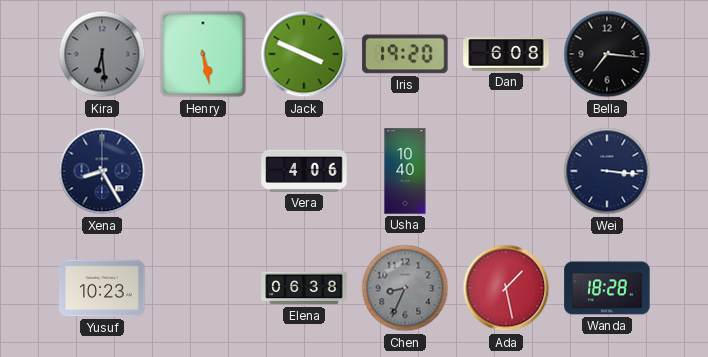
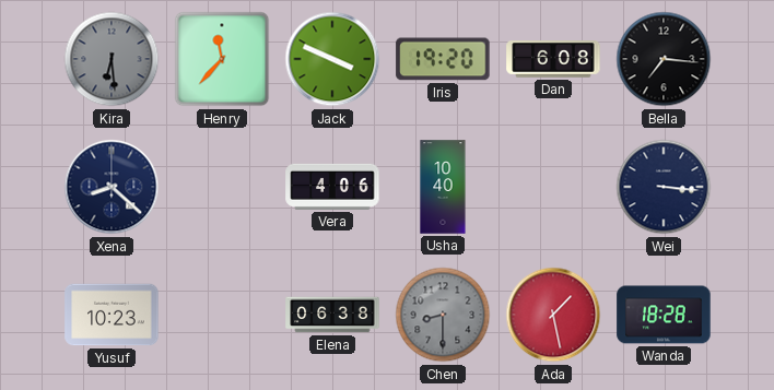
Henry: 5:28 -> 11:37
Xena: 8:25 -> 8:22
Chen: 8:34 -> 8:30
